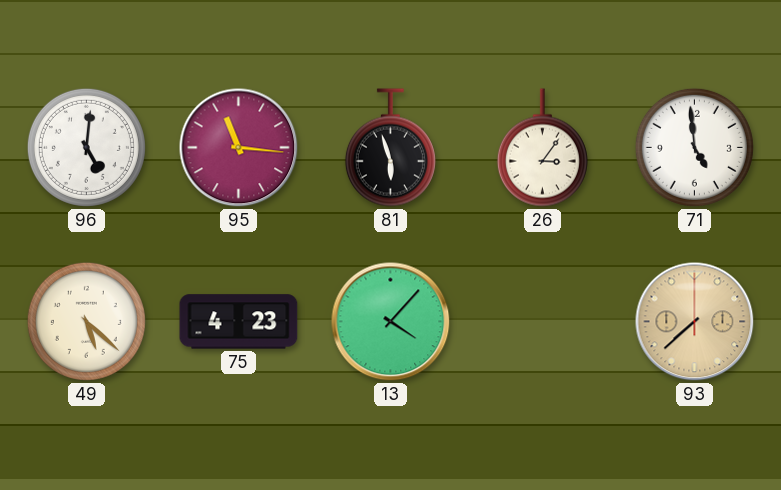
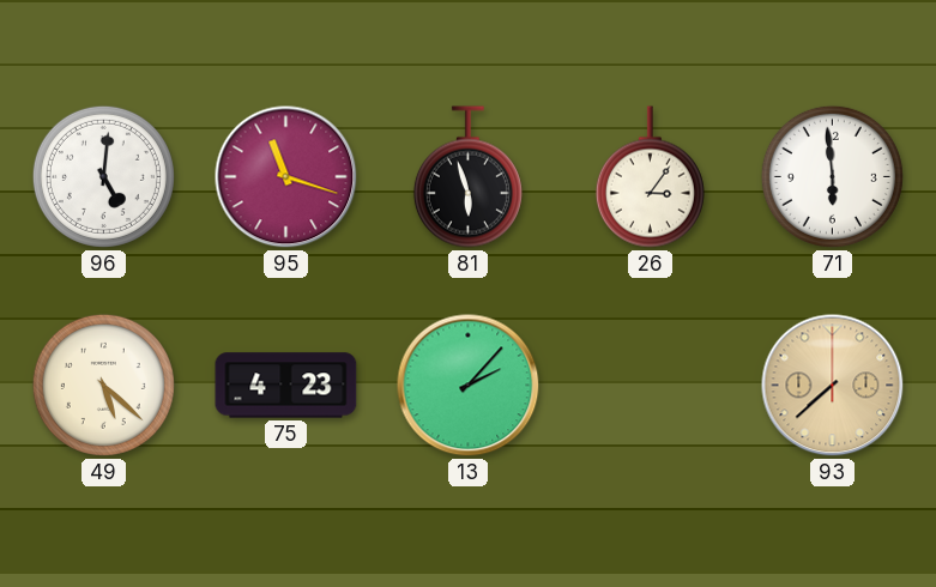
95: 11:16 -> 11:18
71: 4:59 -> 5:59
13: 4:07 -> 2:07
